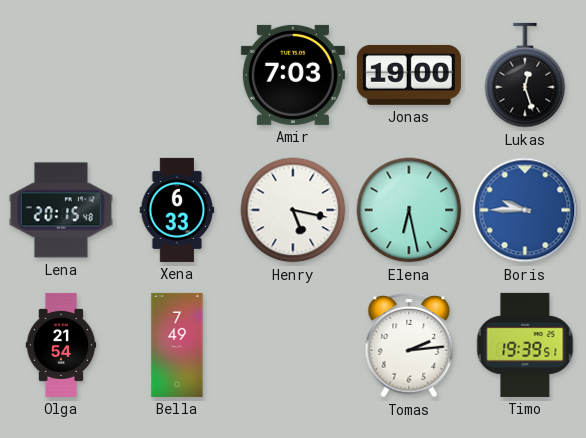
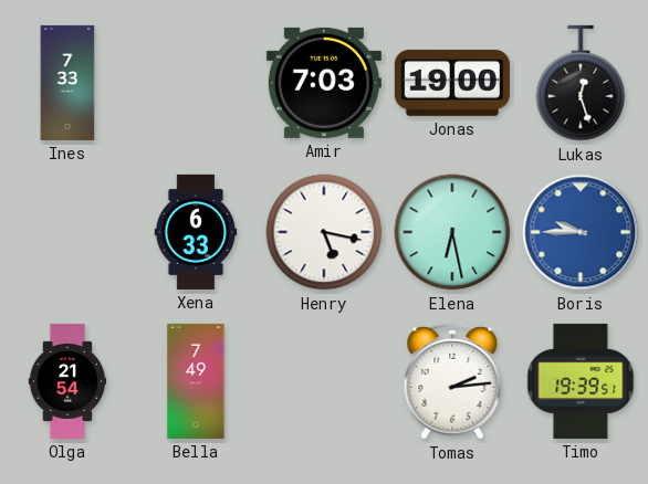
Ines: none -> 7:33
Lena: 20:15 -> none
